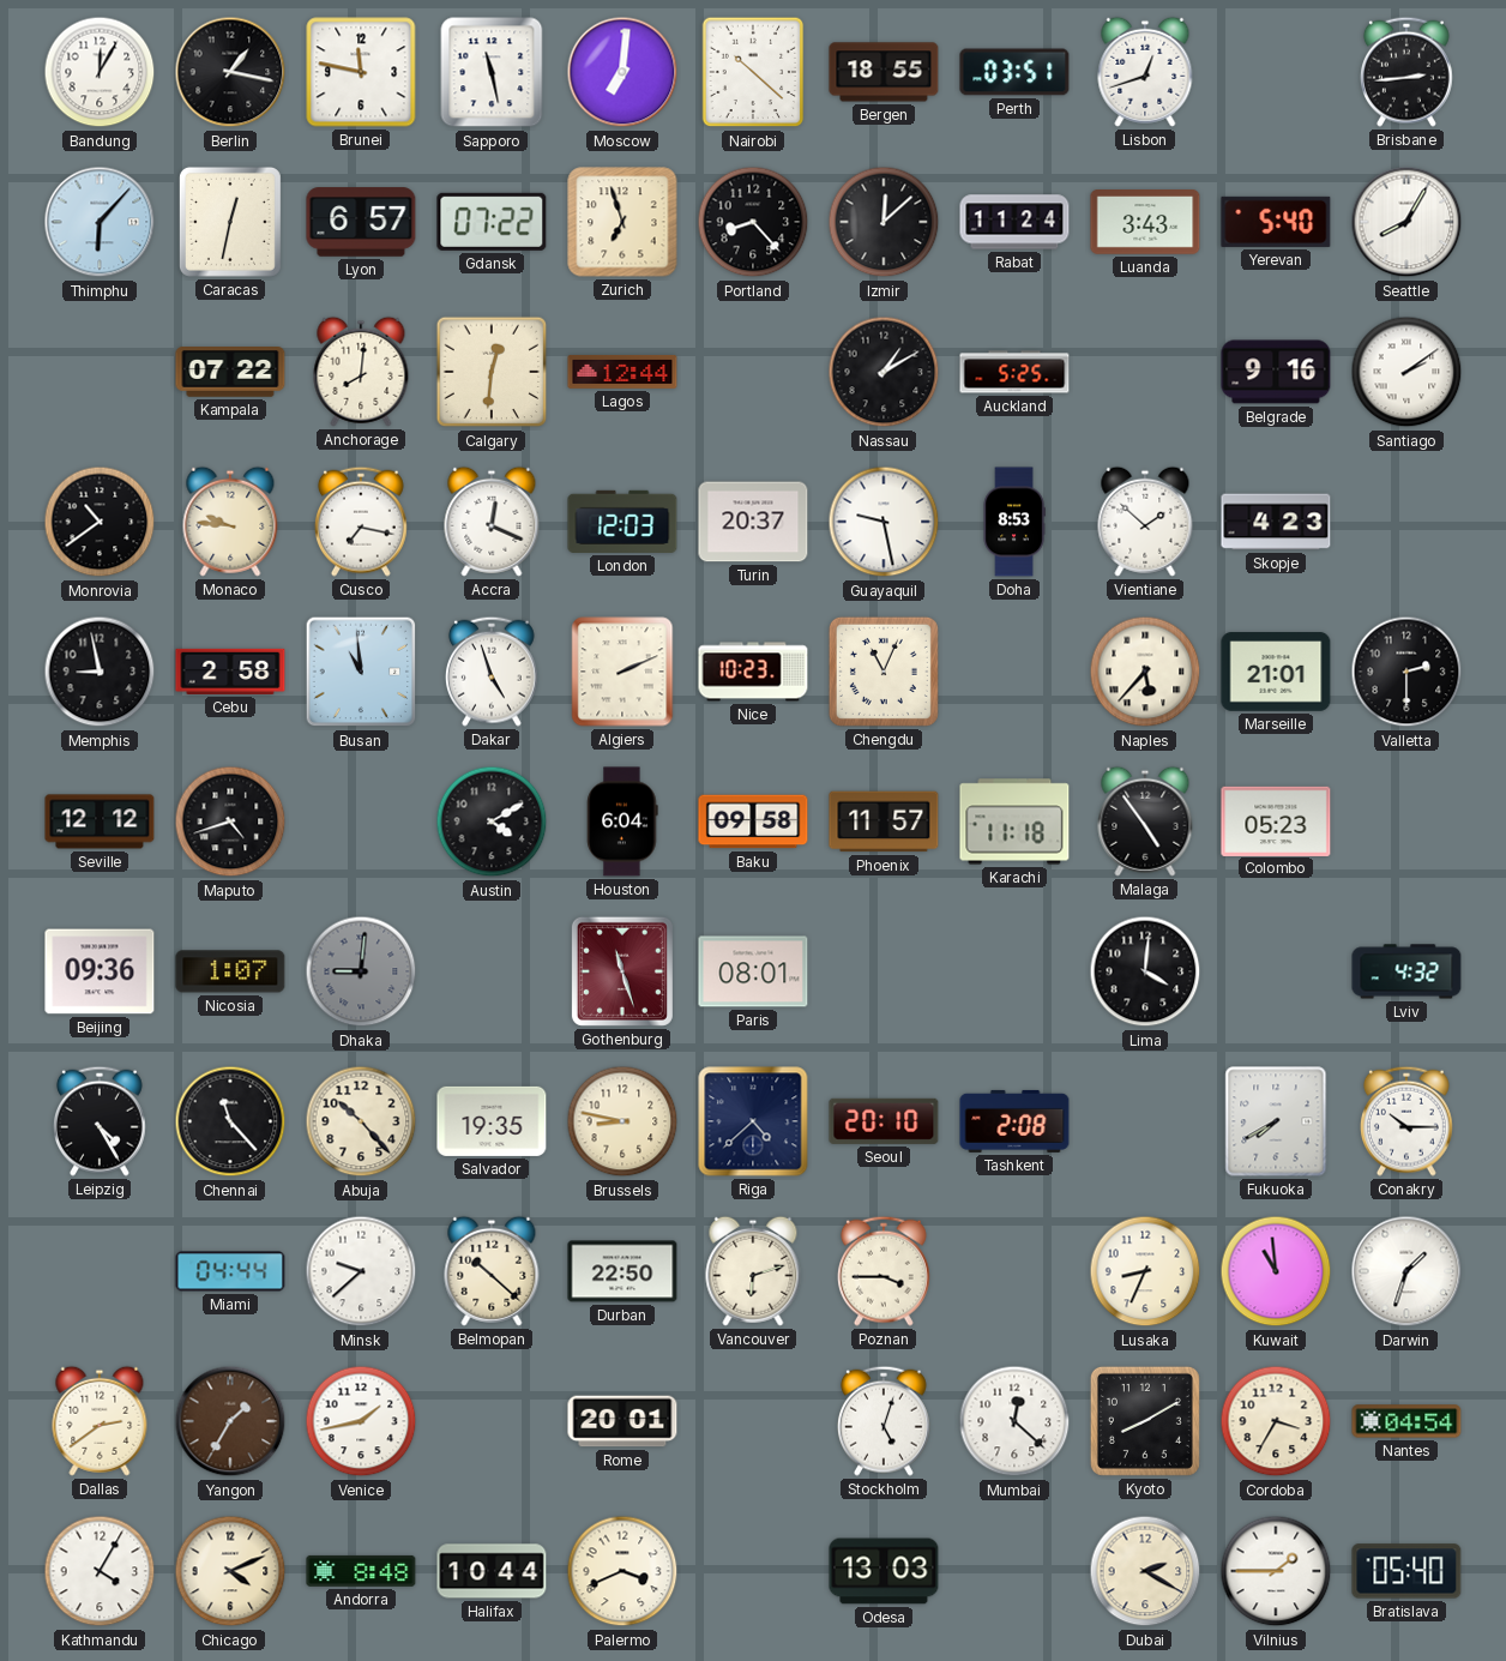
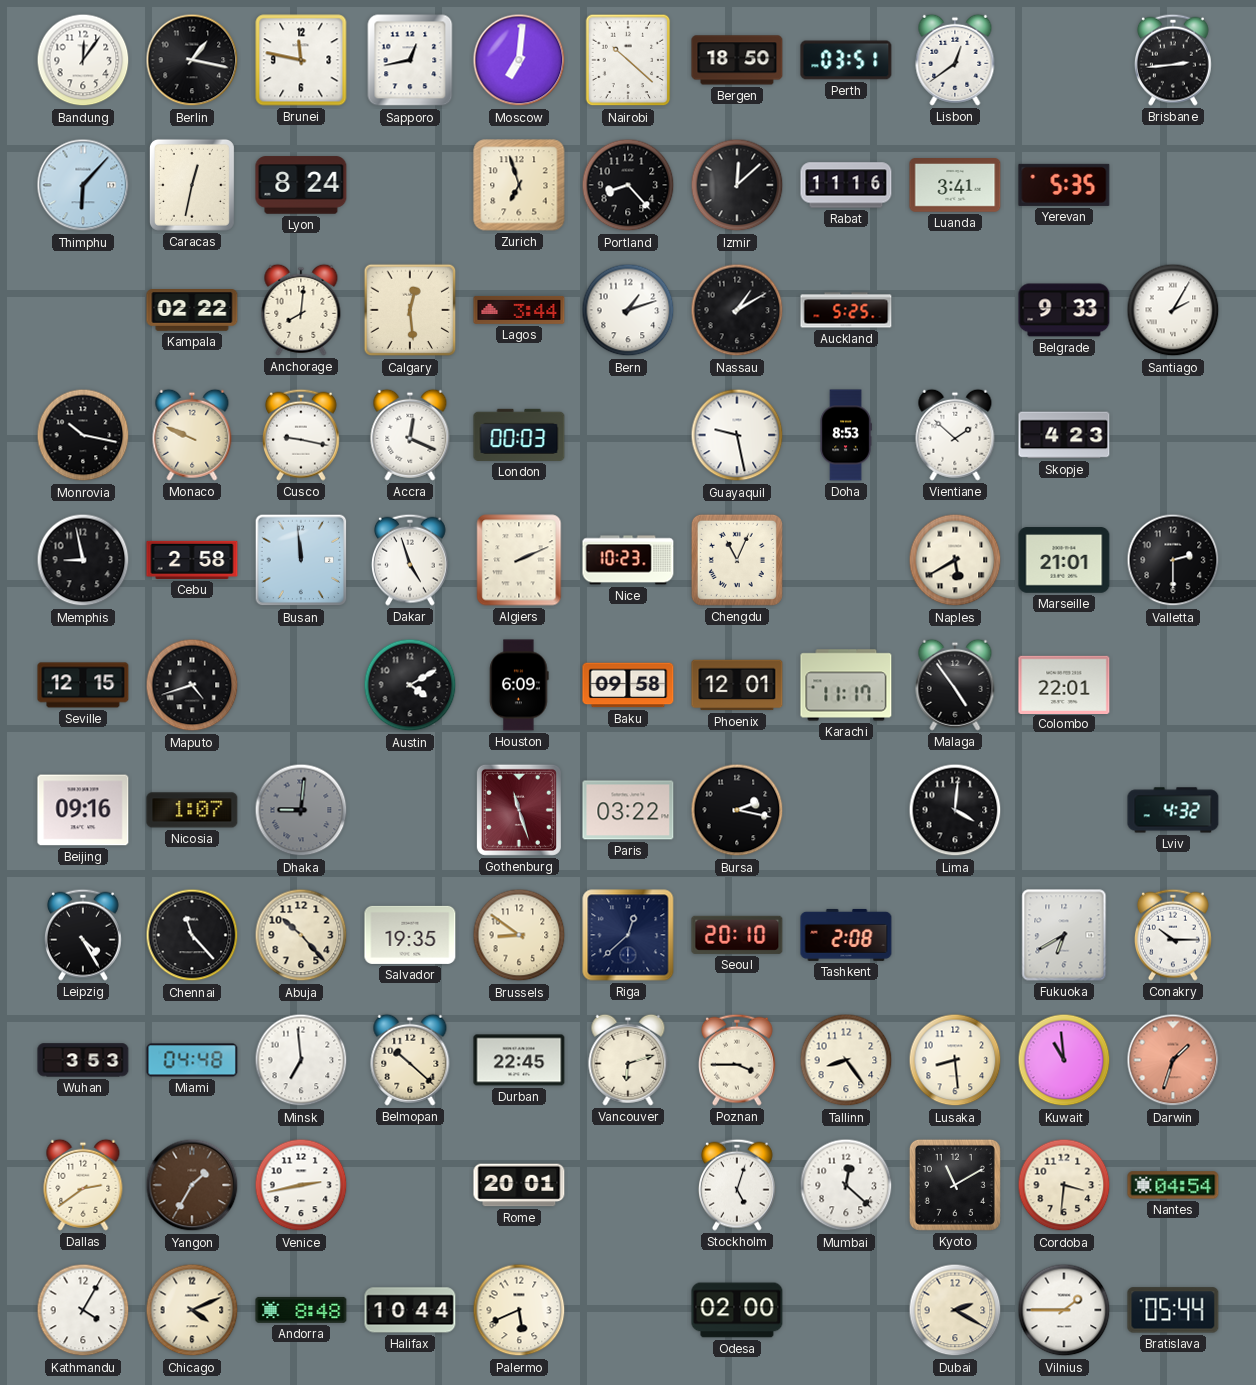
Bandung: 12:05 -> 12:06
Sapporo: 11:28 -> 12:43
Bergen: 18:55 -> 18:50
Lisbon: 12:42 -> 12:39
Lyon: 6:57 -> 8:24
Gdansk: 07:22 -> none
Rabat: 11:24 -> 11:16
Luanda: 3:43 -> 3:41
Yerevan: 5:40 -> 5:35
Seattle: 8:05 -> none
Kampala: 07:22 -> 02:22
Calgary: 12:31 -> 12:29
Lagos: 12:44 -> 3:44
Bern: none -> 1:12
Belgrade: 9:16 -> 9:33
Santiago: 2:09 -> 2:05
Monrovia: 10:39 -> 10:17
Monaco: 9:46 -> 9:49
Cusco: 7:17 -> 9:17
London: 12:03 -> 00:03
Turin: 20:37 -> none
Busan: 10:59 -> 11:59
Naples: 5:37 -> 5:40
Seville: 12:12 -> 12:15
Houston: 6:04 -> 6:09
Phoenix: 11:57 -> 12:01
Karachi: 11:18 -> 11:17
Colombo: 05:23 -> 22:01
Beijing: 09:36 -> 09:16
Paris: 08:01 -> 03:22
Bursa: none -> 2:17
Brussels: 8:47 -> 8:51
Riga: 4:38 -> 12:38
Fukuoka: 7:40 -> 6:40
Wuhan: none -> 3:53
Miami: 04:44 -> 04:48
Minsk: 9:38 -> 6:59
Durban: 22:50 -> 22:45
Tallinn: none -> 8:24
Lusaka: 8:34 -> 8:29
Darwin dial: white -> salmon
Venice: 1:43 -> 2:43
Kyoto: 8:10 -> 11:10
Cordoba: 3:35 -> 3:31
Palermo: 3:41 -> 5:41
Odesa: 13:03 -> 02:00
Bratislava: 05:40 -> 05:44
